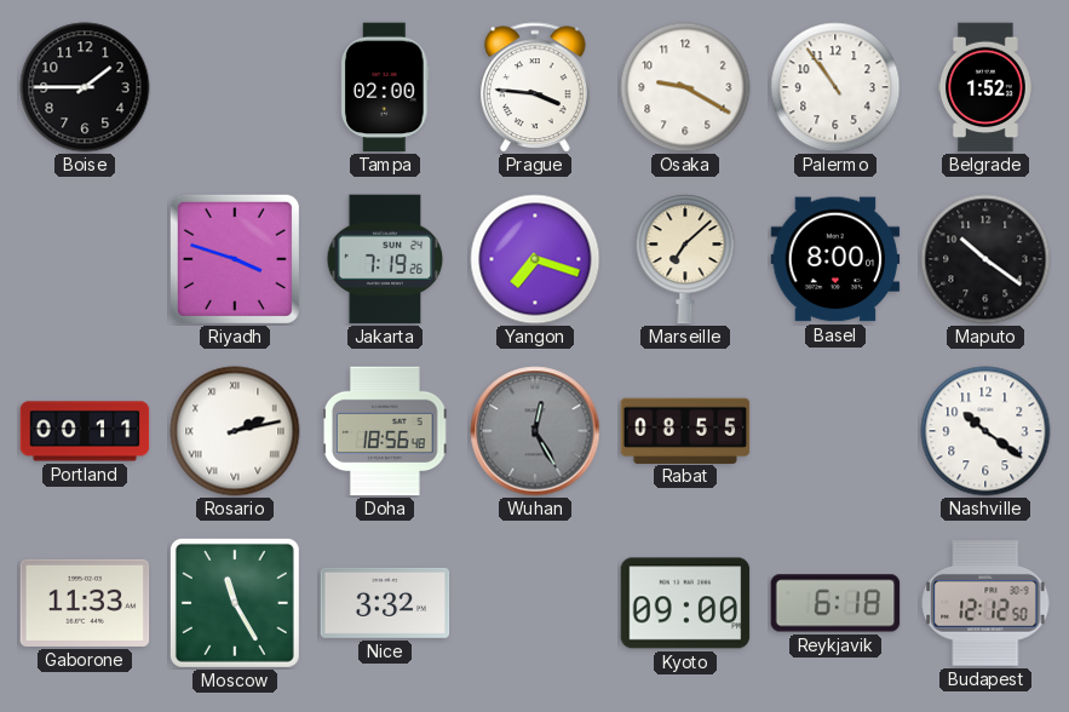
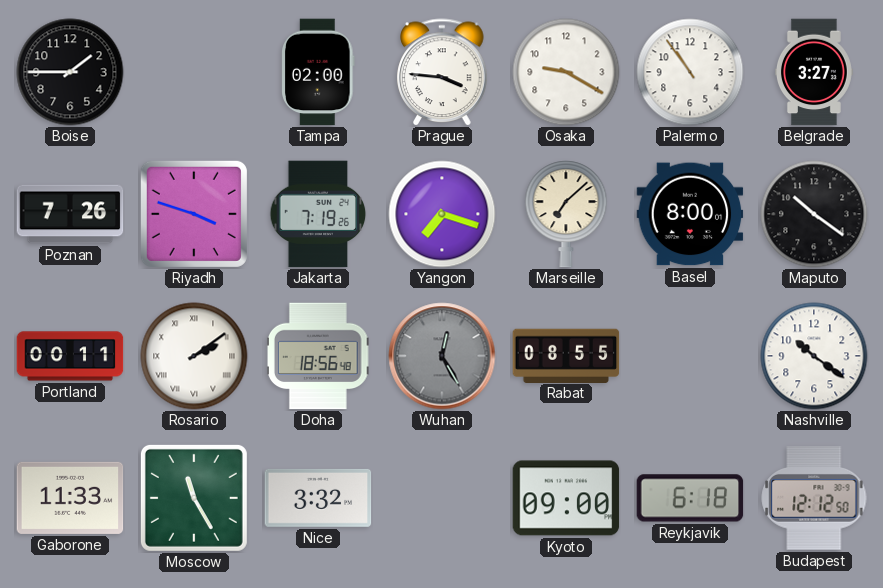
Belgrade: 1:52 -> 3:27
Poznan: none -> 7:26
Rosario: 2:13 -> 2:09
